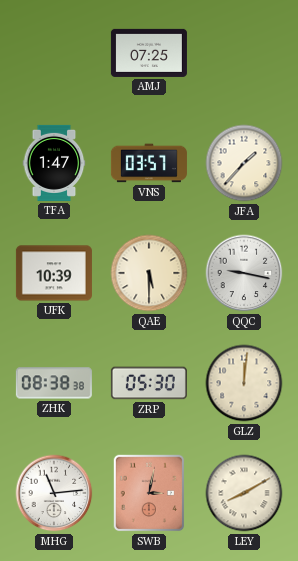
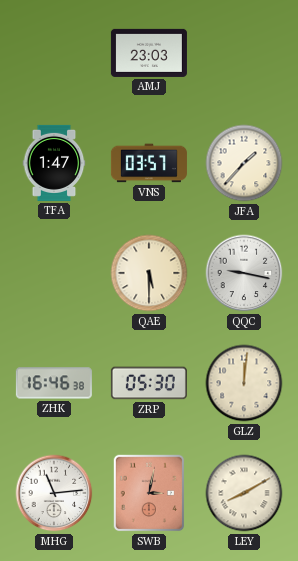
AMJ: 07:25 -> 23:03
UFK: 10:39 -> none
ZHK: 08:38 -> 16:46
